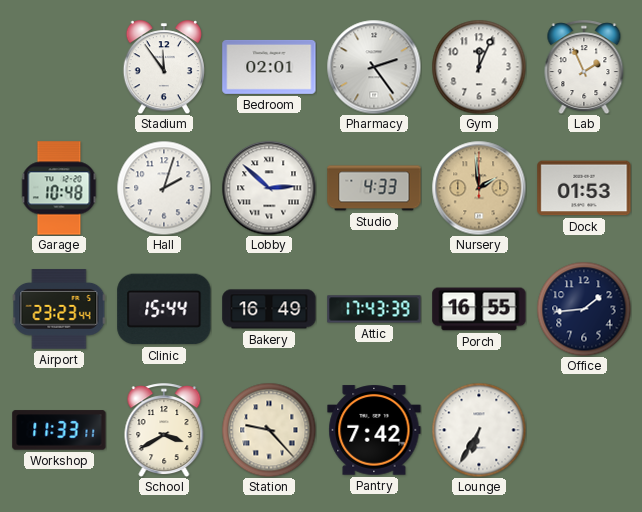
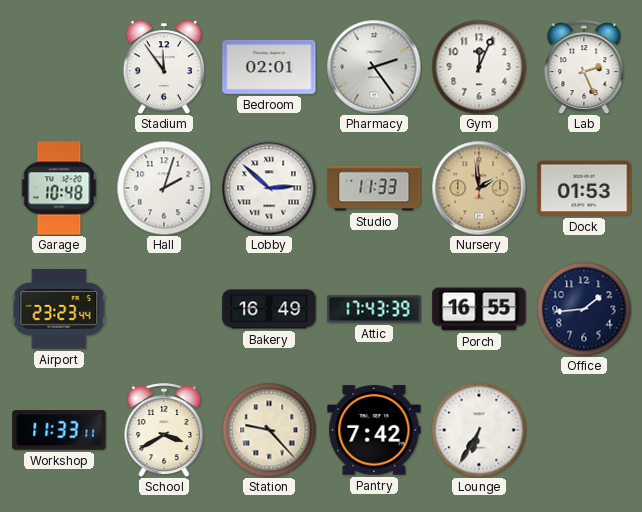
Lab: 1:56 -> 2:26
Studio: 4:33 -> 11:33
Clinic: 15:44 -> none
